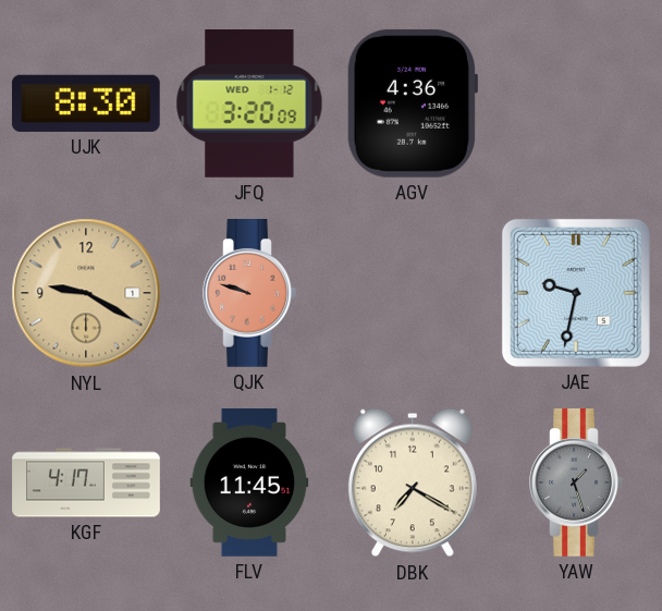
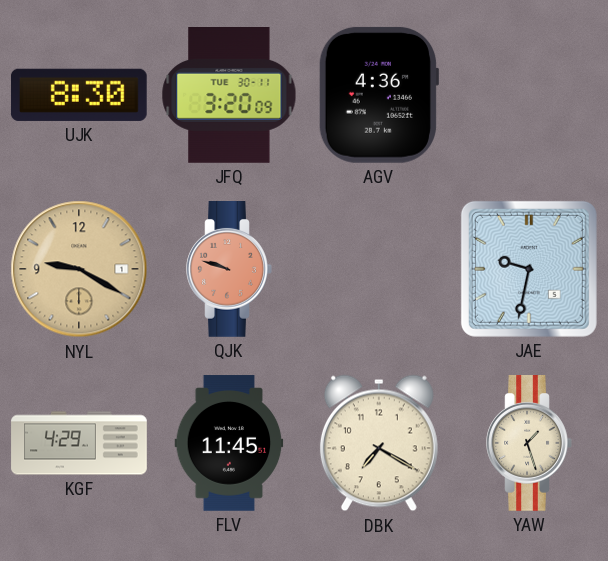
JFQ date: WED 1-12 -> TUE 30-11
KGF: 4:17 -> 4:29
YAW dial: grey -> cream
